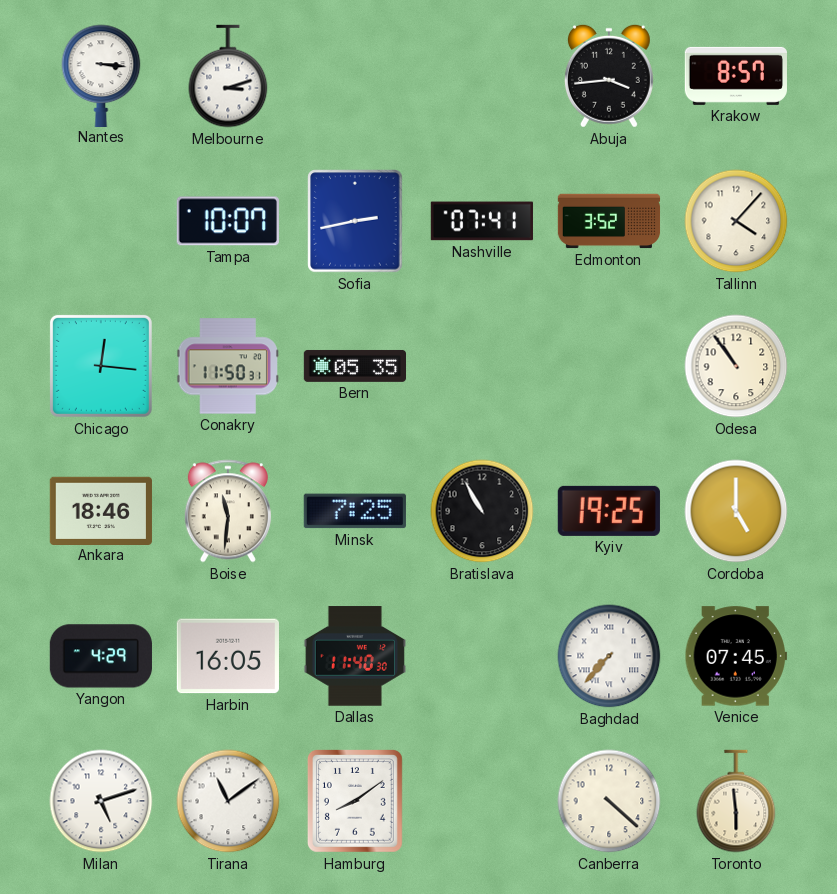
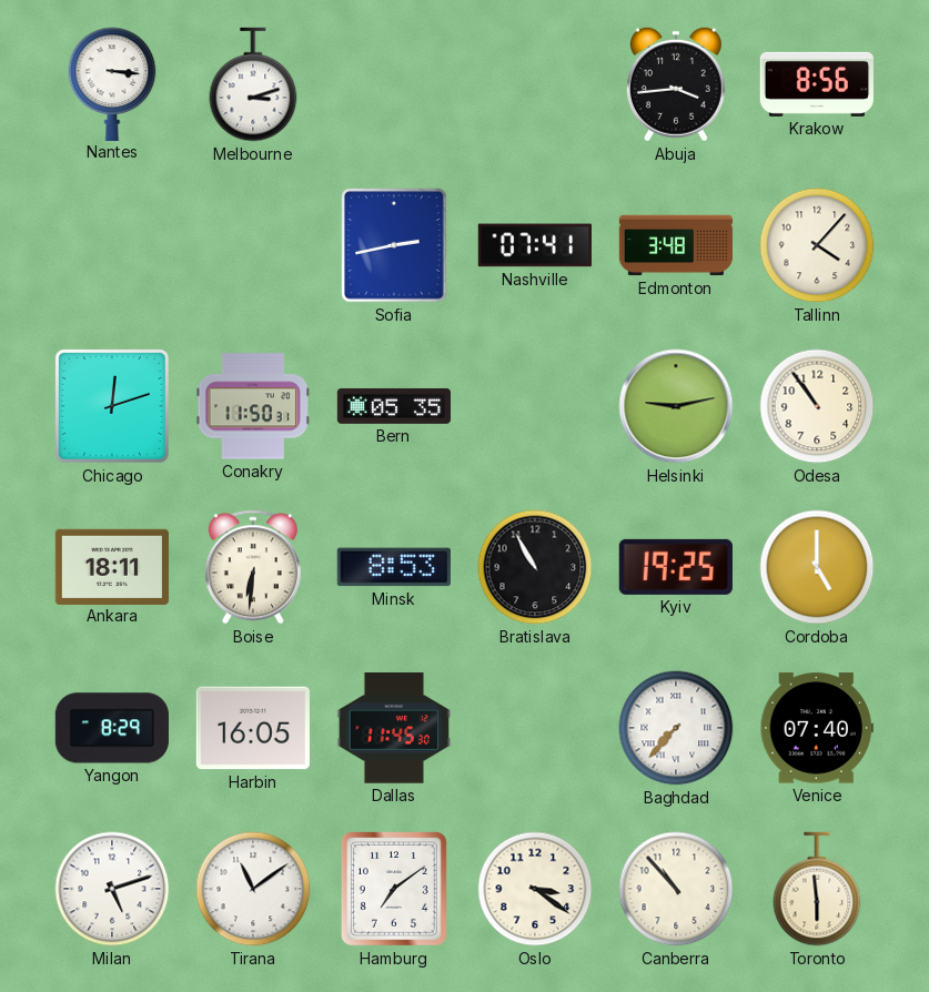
Krakow: 8:57 -> 8:56
Tampa: 10:07 -> none
Edmonton: 3:52 -> 3:48
Chicago: 12:16 -> 12:12
Helsinki: none -> 9:13
Ankara: 18:46 -> 18:11
Boise: 11:31 -> 6:31
Minsk: 7:25 -> 8:53
Yangon: 4:29 -> 8:29
Dallas: 11:40 -> 11:45
Venice: 07:45 -> 07:40
Hamburg: 8:09 -> 7:09
Oslo: none -> 3:21
Canberra: 4:22 -> 10:53
